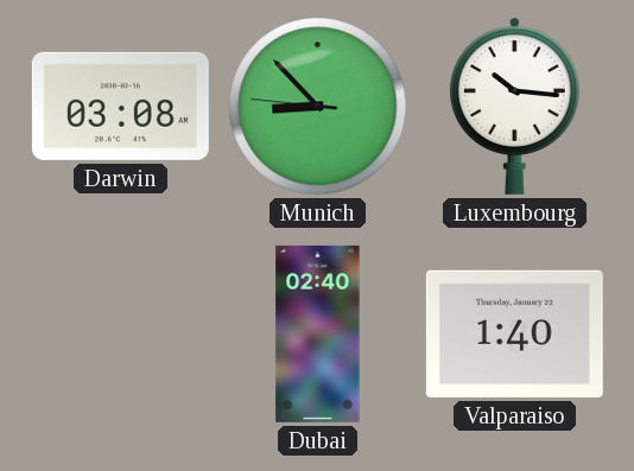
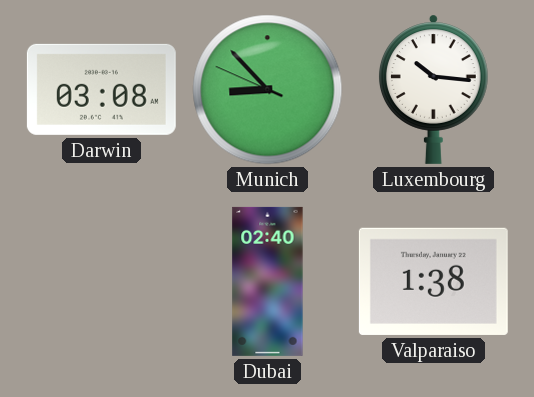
Munich: 8:52:46 -> 8:52:49
Valparaiso: 1:40 -> 1:38
